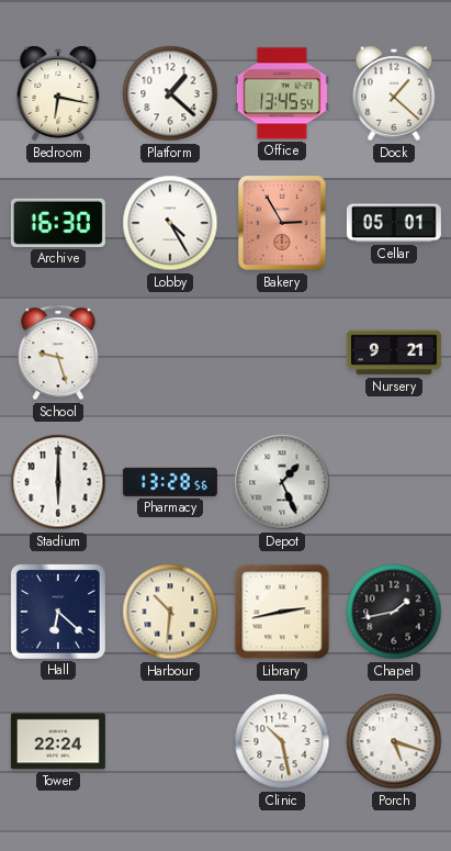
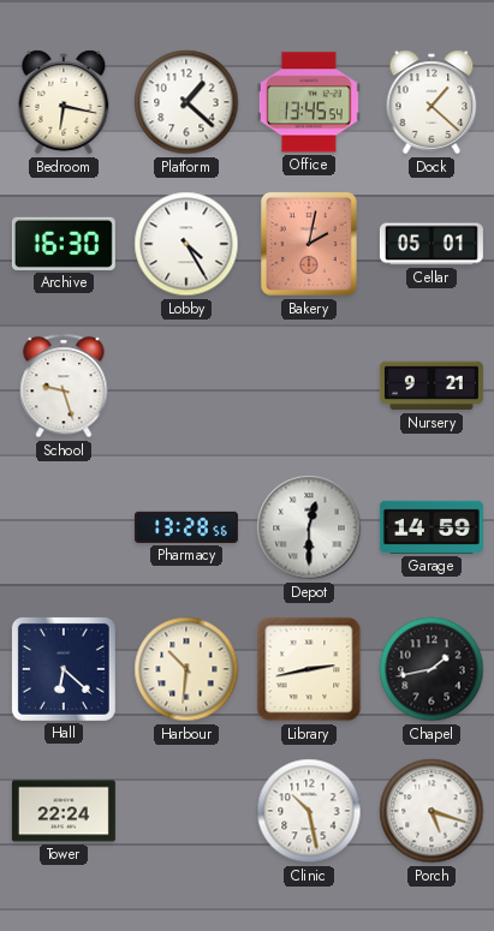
Bakery: 2:55 -> 2:02
Stadium: 6:00 -> none
Depot: 1:26 -> 12:30
Garage: none -> 14:59
